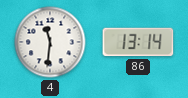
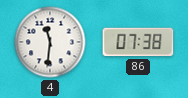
86: 13:14 -> 07:38
